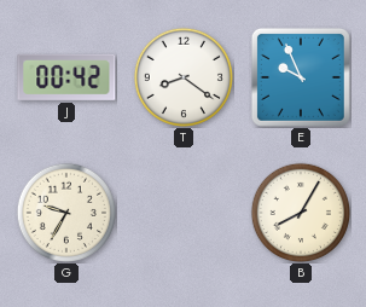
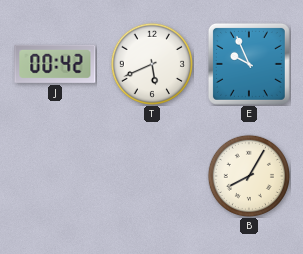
T: 8:21 -> 5:41
G: 9:35 -> none
